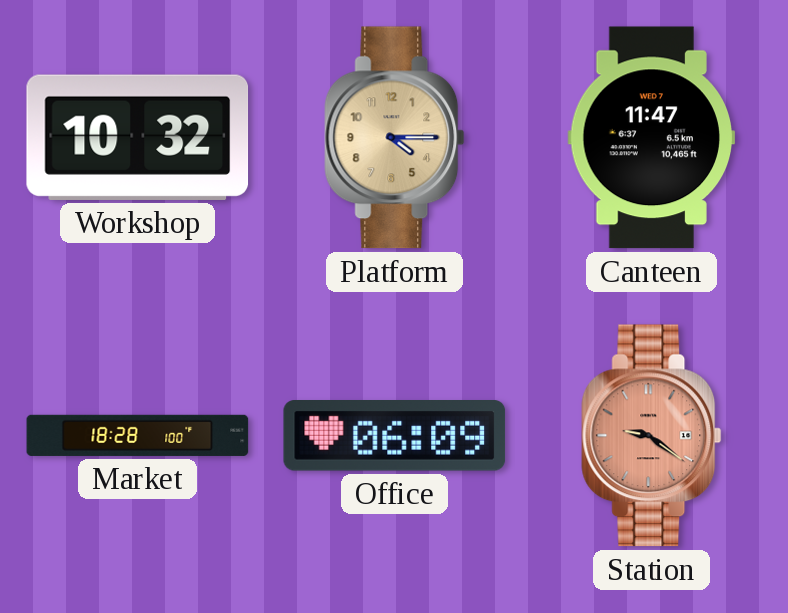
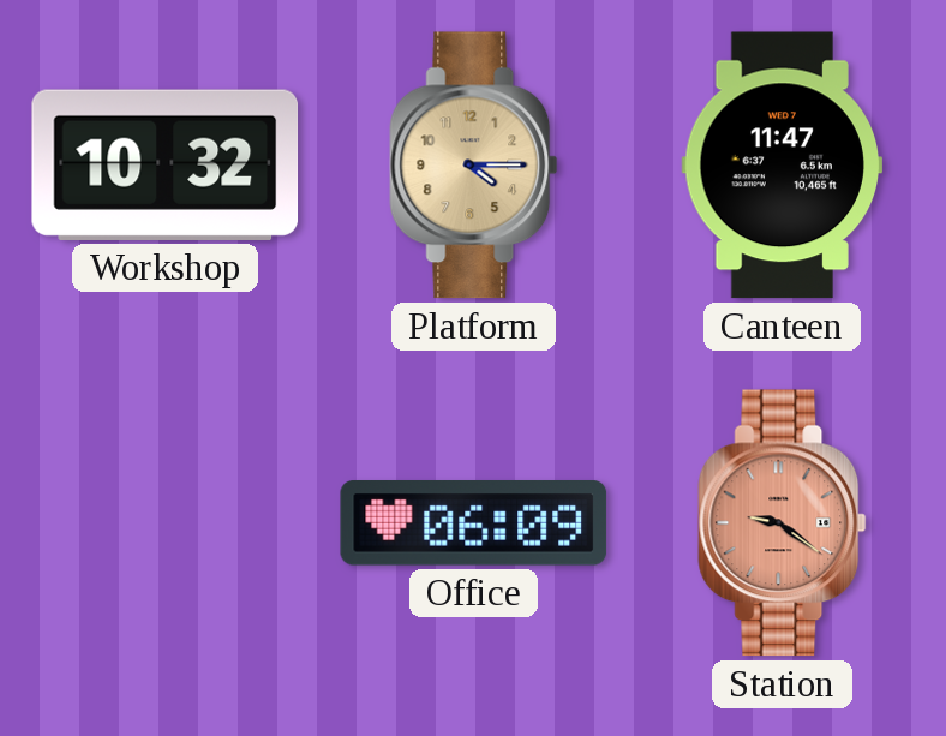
Market: 18:28 -> none
